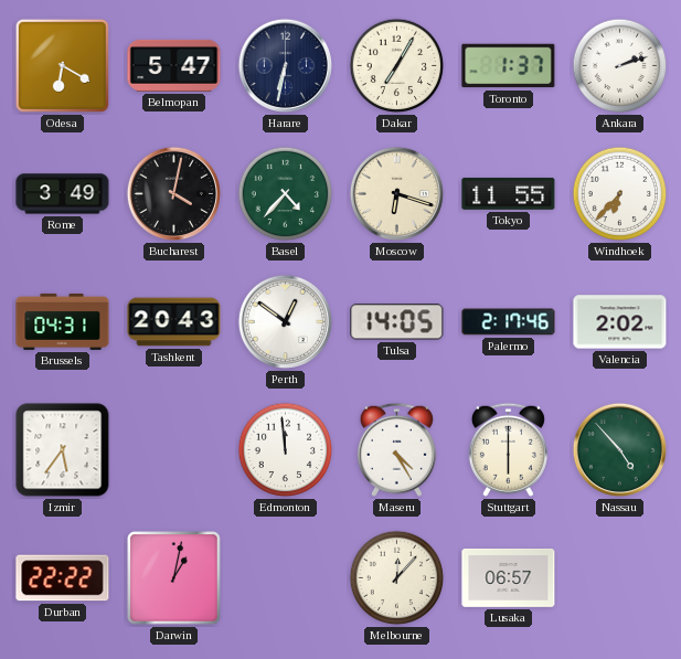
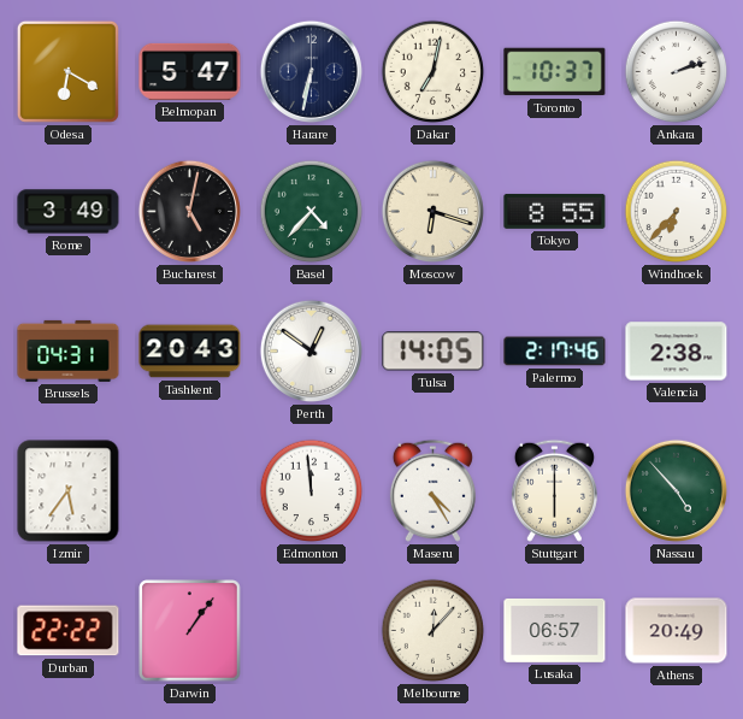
Dakar: 7:05 -> 7:02
Toronto: 1:37 -> 10:37
Bucharest: 4:02 -> 5:02
Tokyo: 11:55 -> 8:55
Valencia: 2:02 -> 2:38
Darwin: 1:02 -> 1:06
Athens: none -> 20:49
